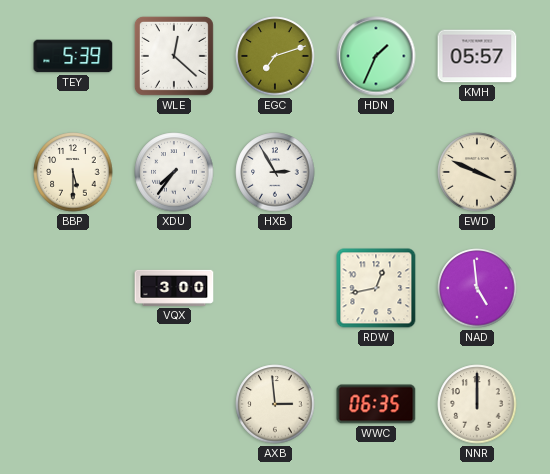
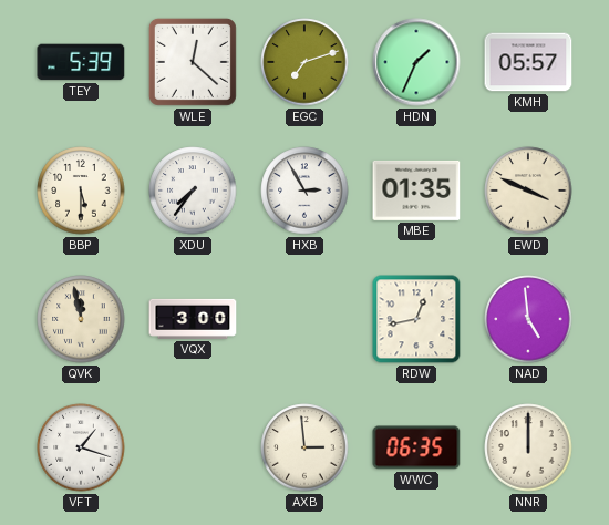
MBE: none -> 01:35
QVK: none -> 11:58
VFT: none -> 1:18
